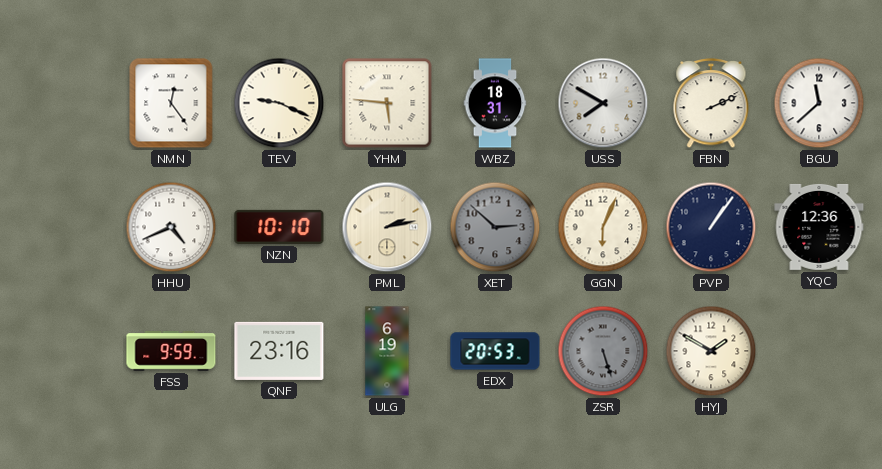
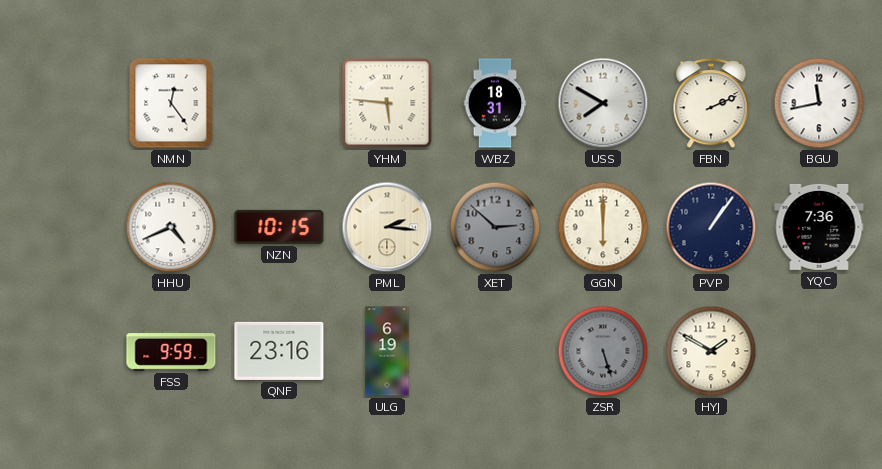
TEV: 9:19 -> none
BGU: 11:38 -> 11:43
NZN: 10:10 -> 10:15
PML: 2:13 -> 2:16
GGN: 6:04 -> 6:00
YQC: 12:36 -> 7:36
EDX: 20:53 -> none
